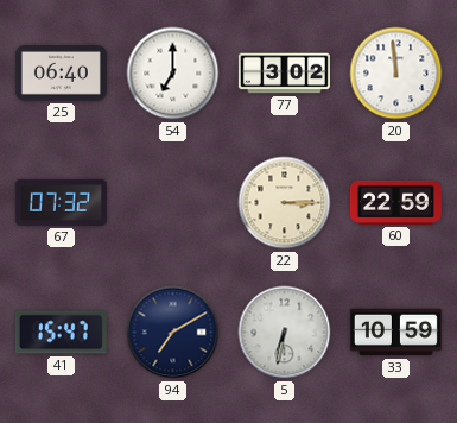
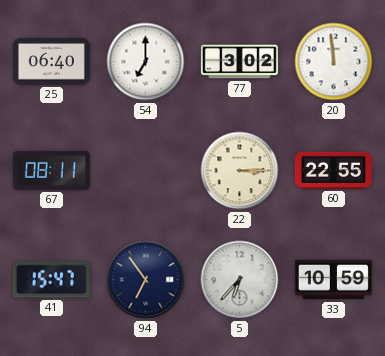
67: 07:32 -> 08:11
60: 22:59 -> 22:55
94: 7:10 -> 6:54
5: 6:32 -> 6:37
